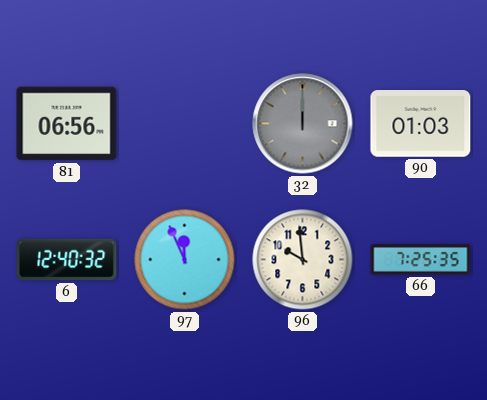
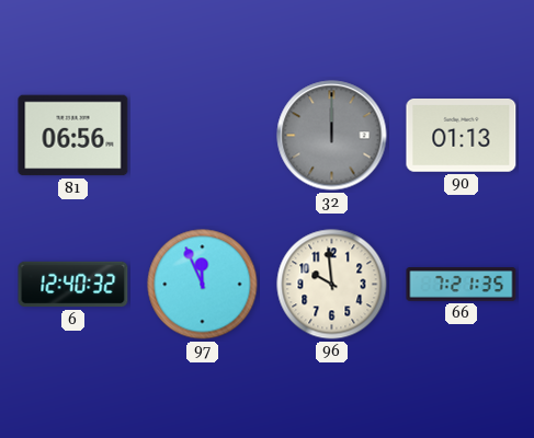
90: 01:03 -> 01:13
66: 7:25 -> 7:21
